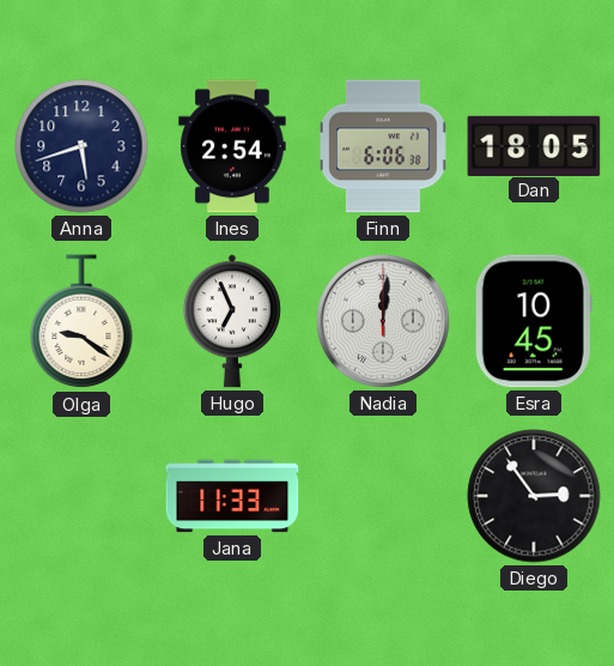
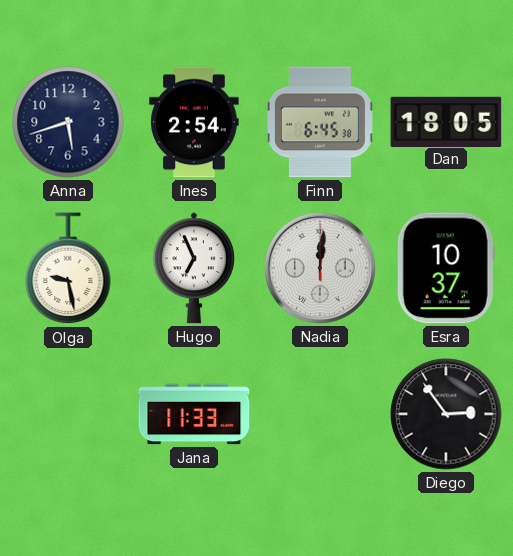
Finn: 6:06 -> 6:45
Olga: 9:21 -> 9:28
Esra: 10:45 -> 10:37
